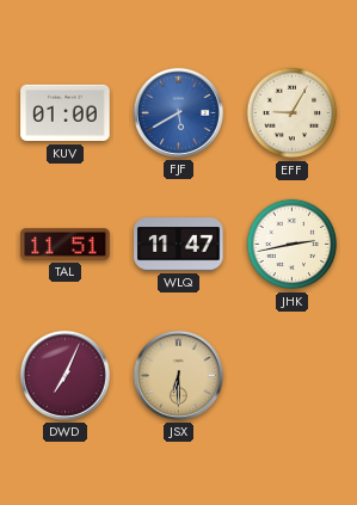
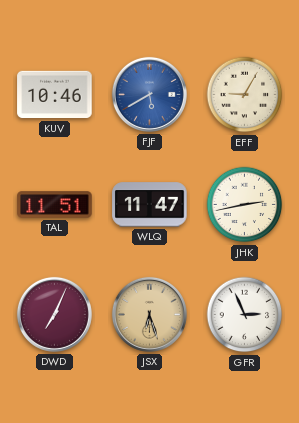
KUV: 01:00 -> 10:46
JSX: 6:30 -> 6:27
GFR: none -> 2:56
